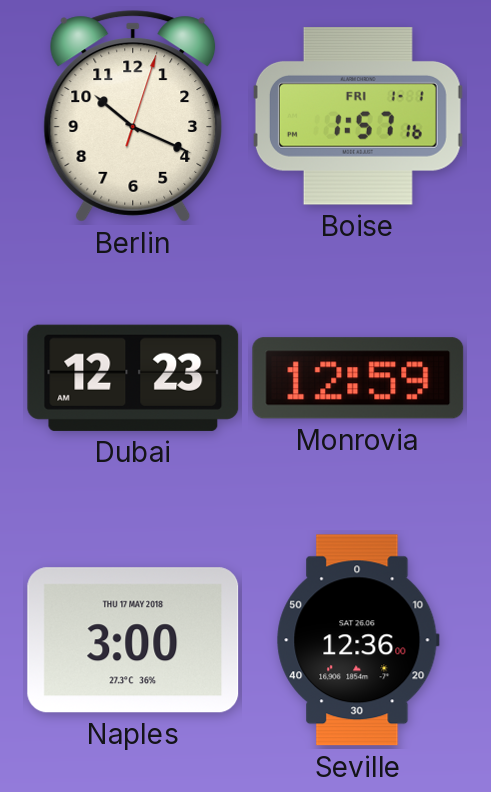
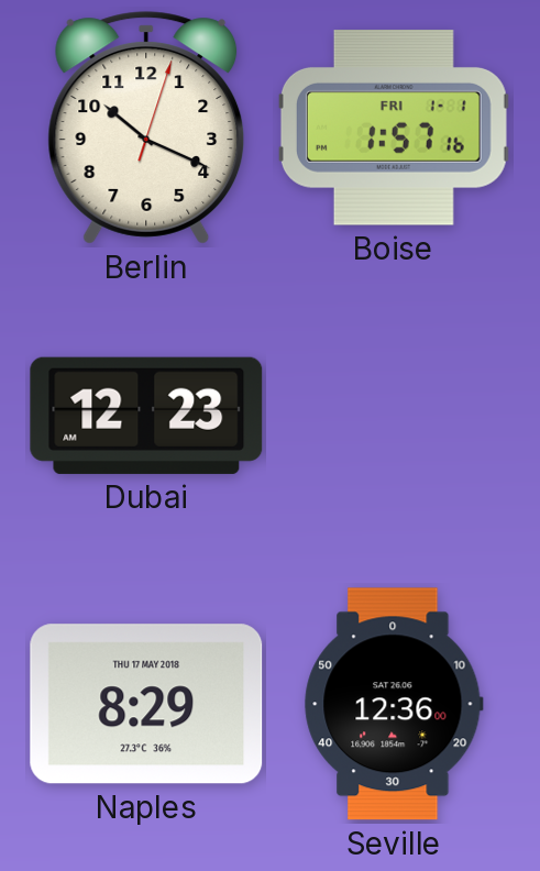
Monrovia: 12:59 -> none
Naples: 3:00 -> 8:29
